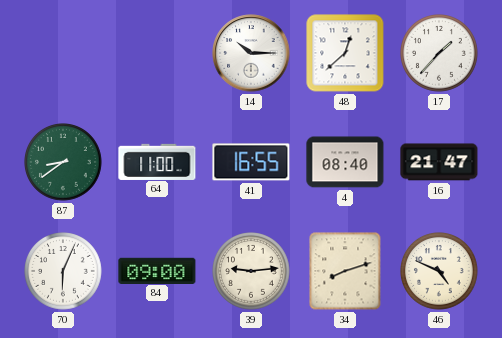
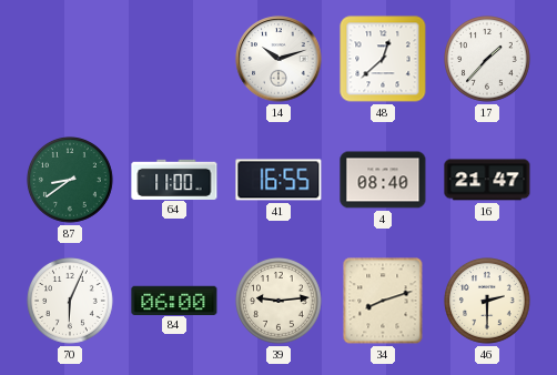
14: 10:15 -> 10:12
84: 09:00 -> 06:00
46: 4:49 -> 2:30
